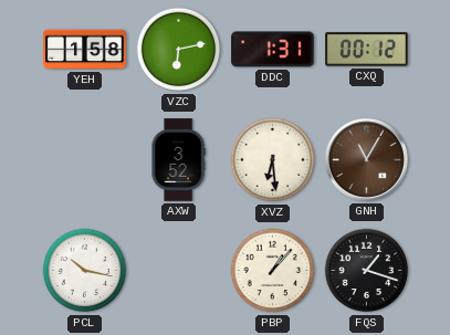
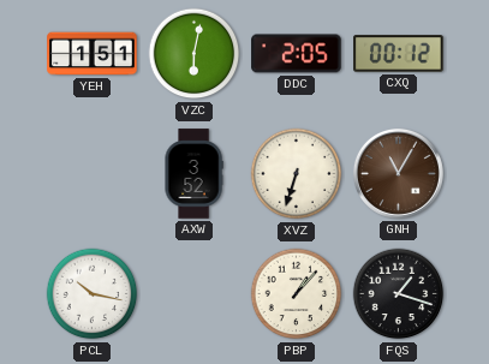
YEH: 1:58 -> 1:51
VZC: 6:13 -> 6:02
DDC: 1:31 -> 2:05
XVZ: 6:29 -> 6:33
